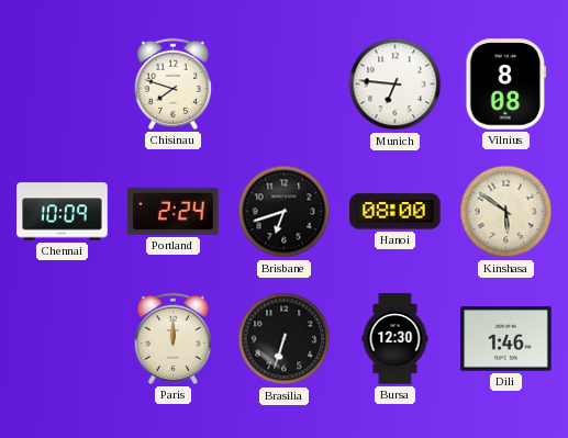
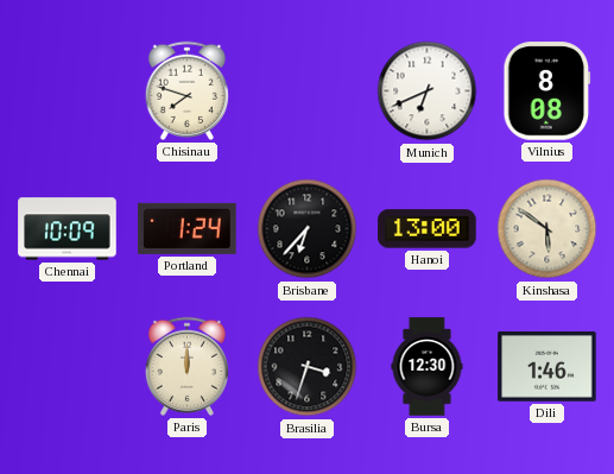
Munich: 6:46 -> 6:41
Portland: 2:24 -> 1:24
Brisbane: 6:42 -> 6:37
Hanoi: 08:00 -> 13:00
Brasilia: 6:33 -> 3:33
